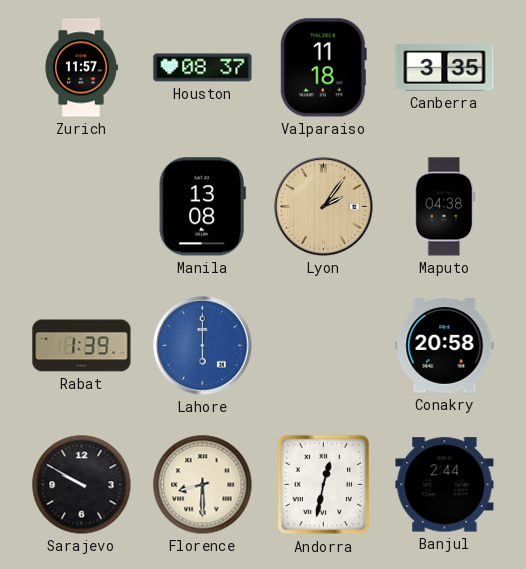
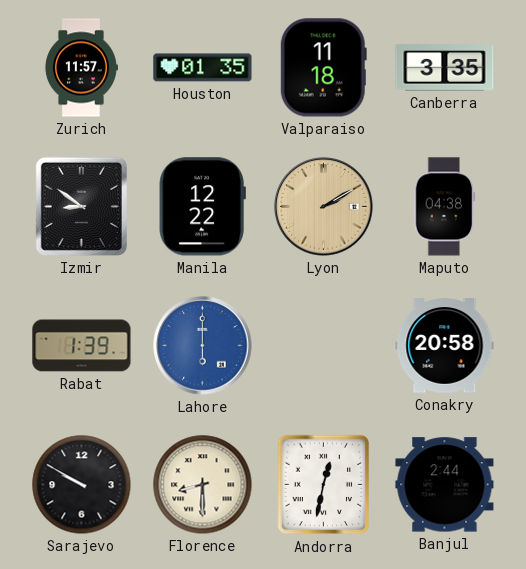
Houston: 08:37 -> 01:35
Izmir: none -> 8:51
Manila: 13:08 -> 12:22
Lyon: 2:06 -> 2:10
